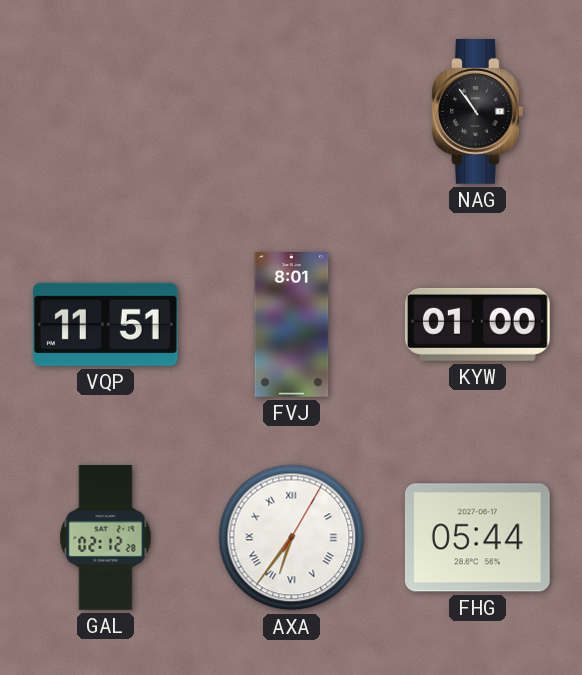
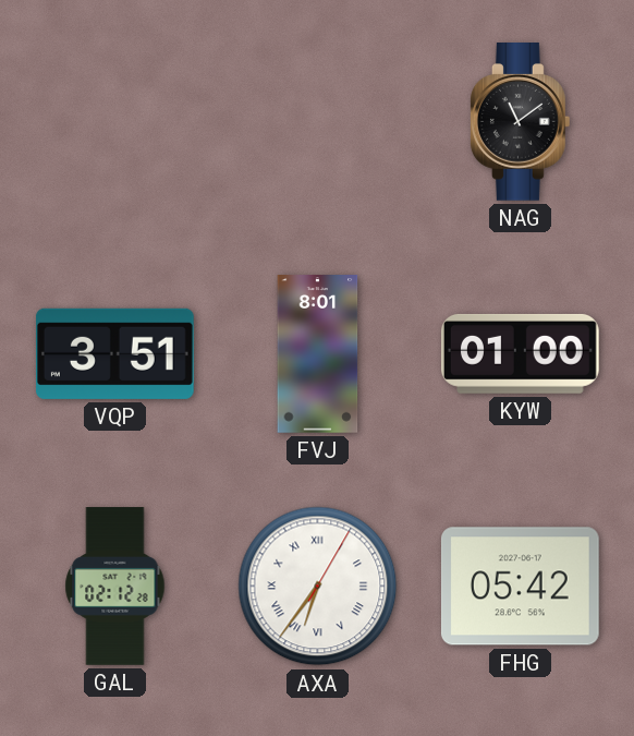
NAG: 10:54 -> 11:09
VQP: 11:51 -> 3:51
FHG: 05:44 -> 05:42
